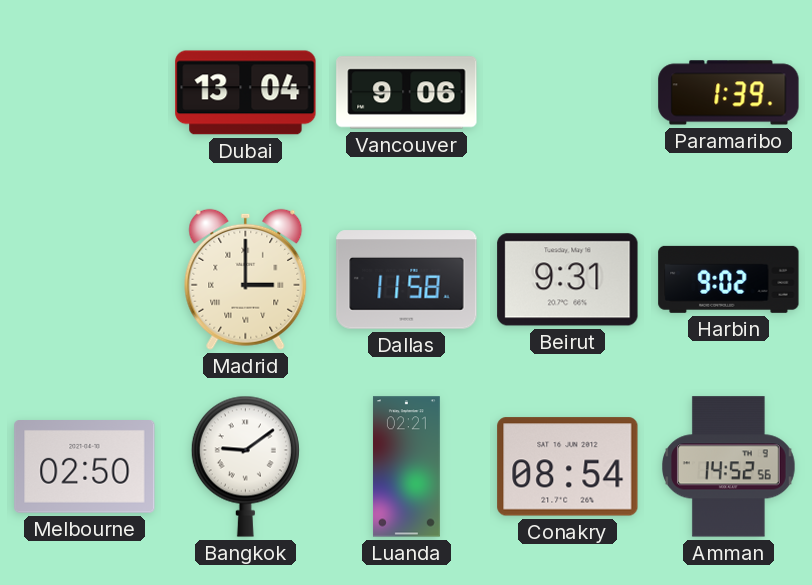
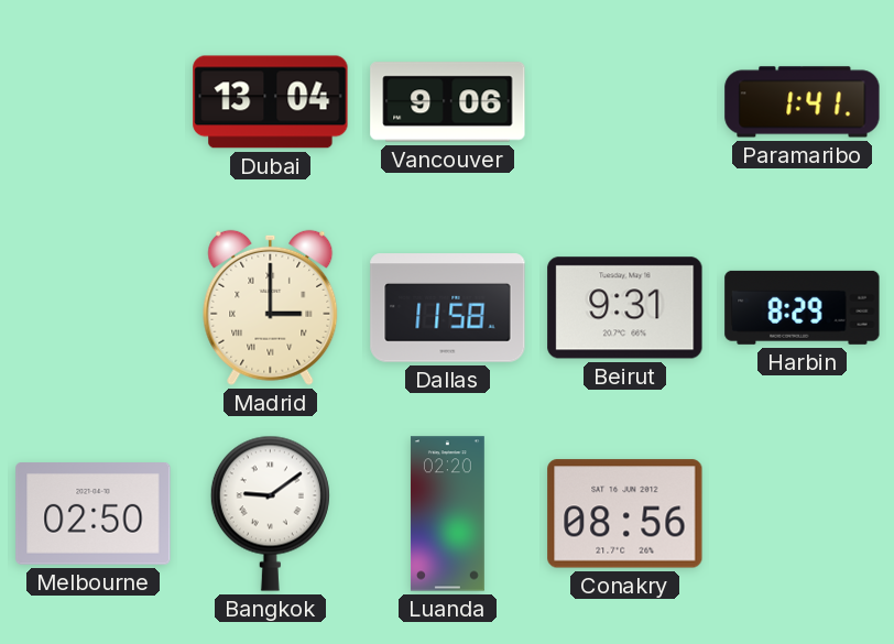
Paramaribo: 1:39 -> 1:41
Harbin: 9:02 -> 8:29
Luanda: 02:21 -> 02:20
Conakry: 08:54 -> 08:56
Amman: 14:52 -> none
